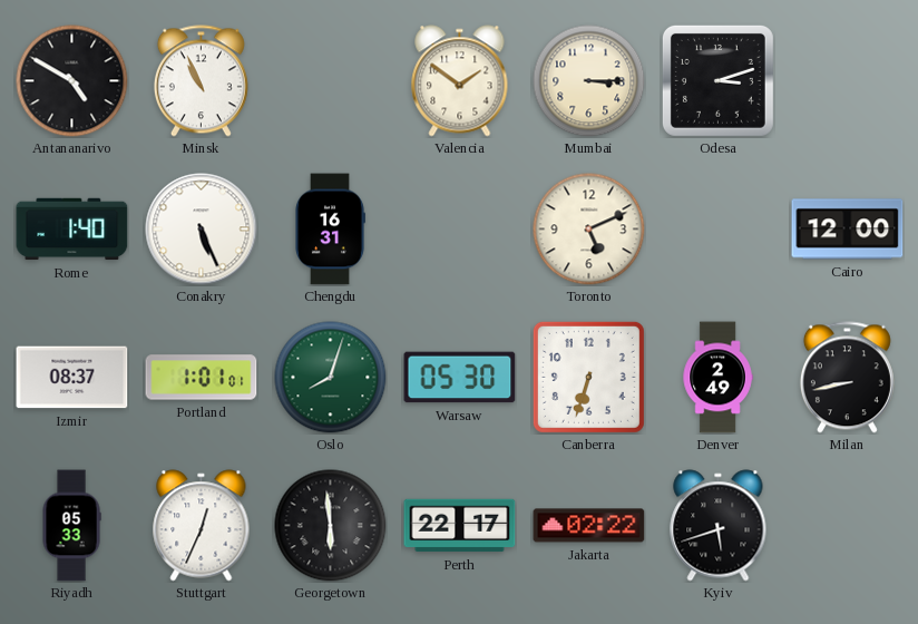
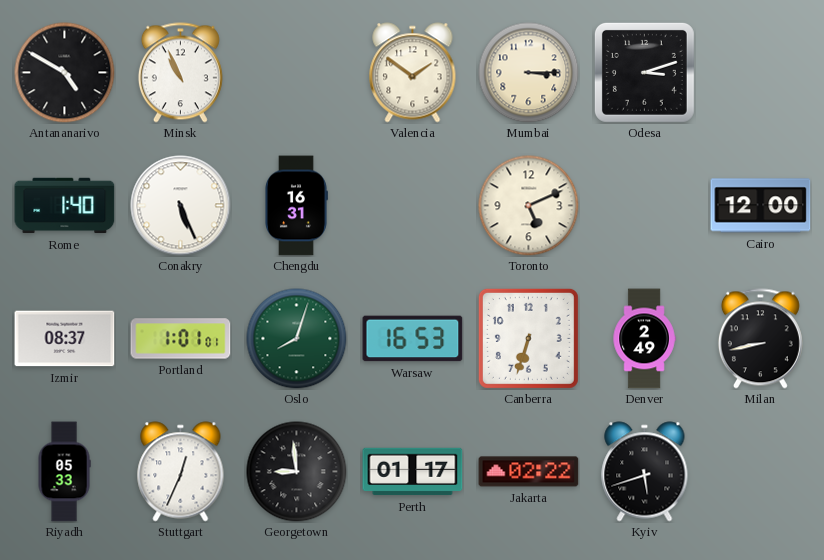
Warsaw: 05:30 -> 16:53
Georgetown: 5:59 -> 8:59
Perth: 22:17 -> 01:17
